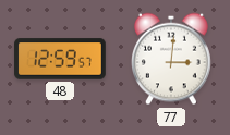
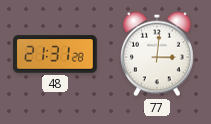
48: 12:59 -> 21:31
